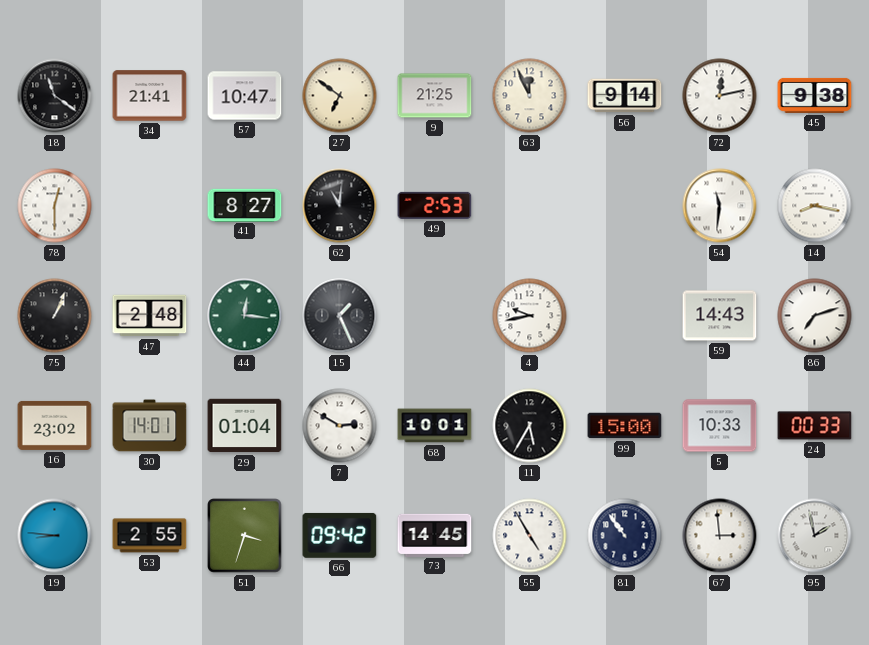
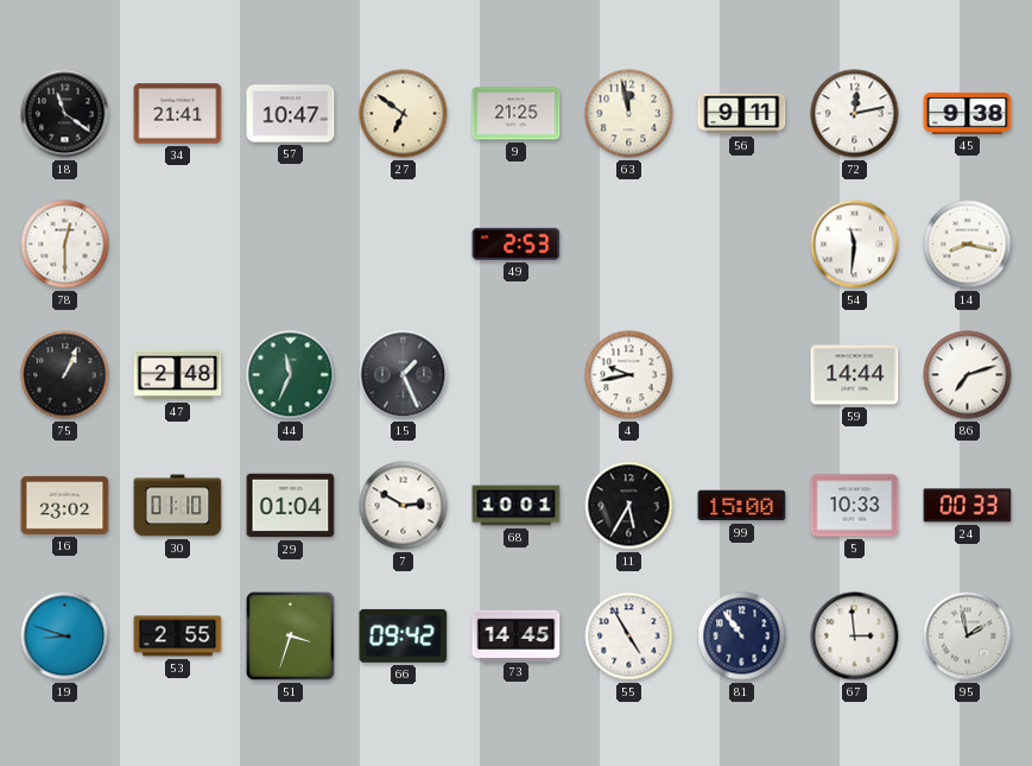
63: 11:56 -> 11:58
56: 9:14 -> 9:11
41: 8:27 -> none
62: 11:01 -> none
44: 12:16 -> 11:34
59: 14:43 -> 14:44
30: 14:01 -> 01:10
19: 8:46 -> 8:48
